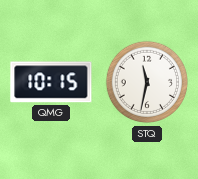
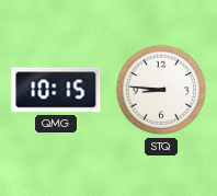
STQ: 11:32 -> 8:46
